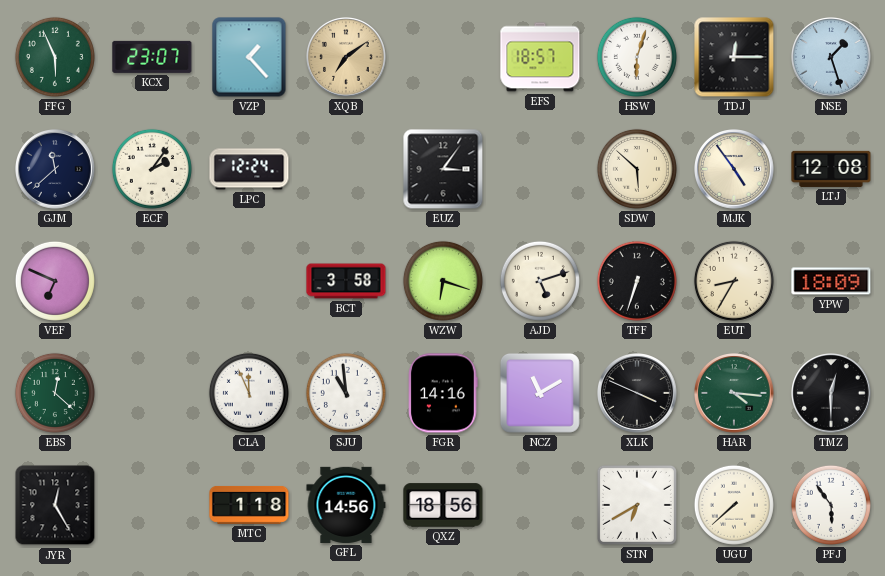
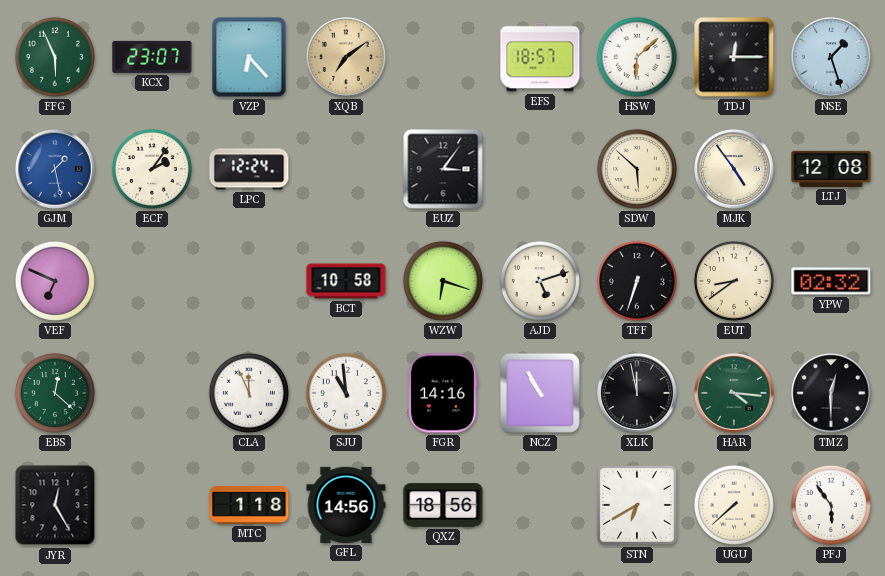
VZP: 1:23 -> 6:23
HSW: 6:03 -> 6:08
GJM: 11:38 -> 1:28
GJM dial: navy -> blue
BCT: 3:58 -> 10:58
EUT: 8:35 -> 8:39
YPW: 18:09 -> 02:32
NCZ: 11:10 -> 10:55
XLK: 3:49 -> 11:58
